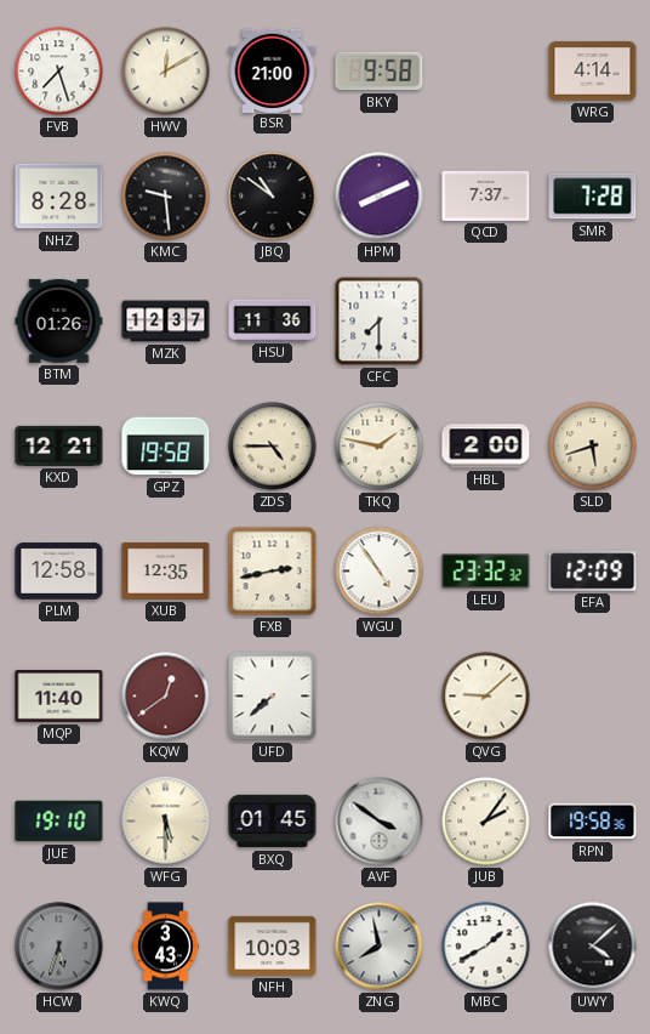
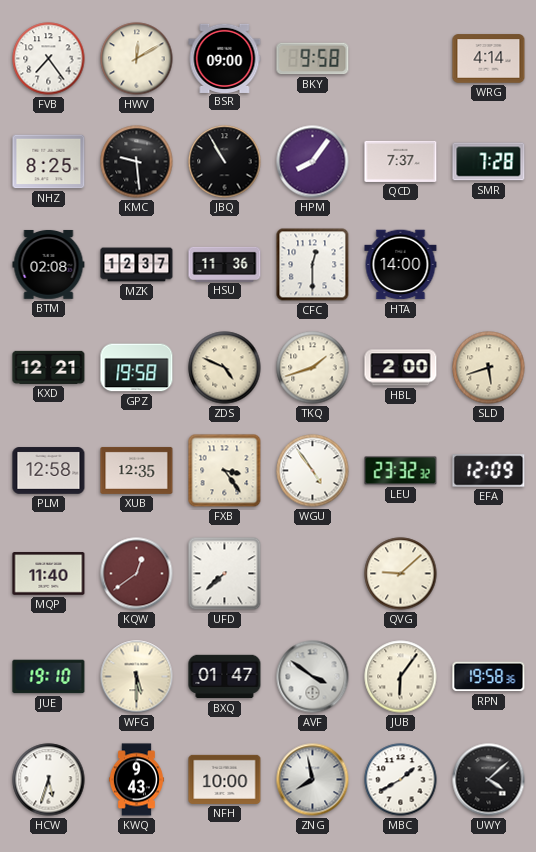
FVB: 7:27 -> 7:24
BSR: 21:00 -> 09:00
NHZ: 8:28 -> 8:25
JBQ: 10:51 -> 10:55
HPM: 8:11 -> 8:06
BTM: 01:26 -> 02:08
CFC: 7:30 -> 12:30
HTA: none -> 14:00
ZDS: 4:45 -> 4:49
TKQ: 1:47 -> 1:42
FXB: 2:43 -> 3:24
BXQ: 01:45 -> 01:47
JUB: 2:06 -> 6:06
HCW dial: grey -> white
KWQ: 3:43 -> 9:43
NFH: 10:03 -> 10:00
